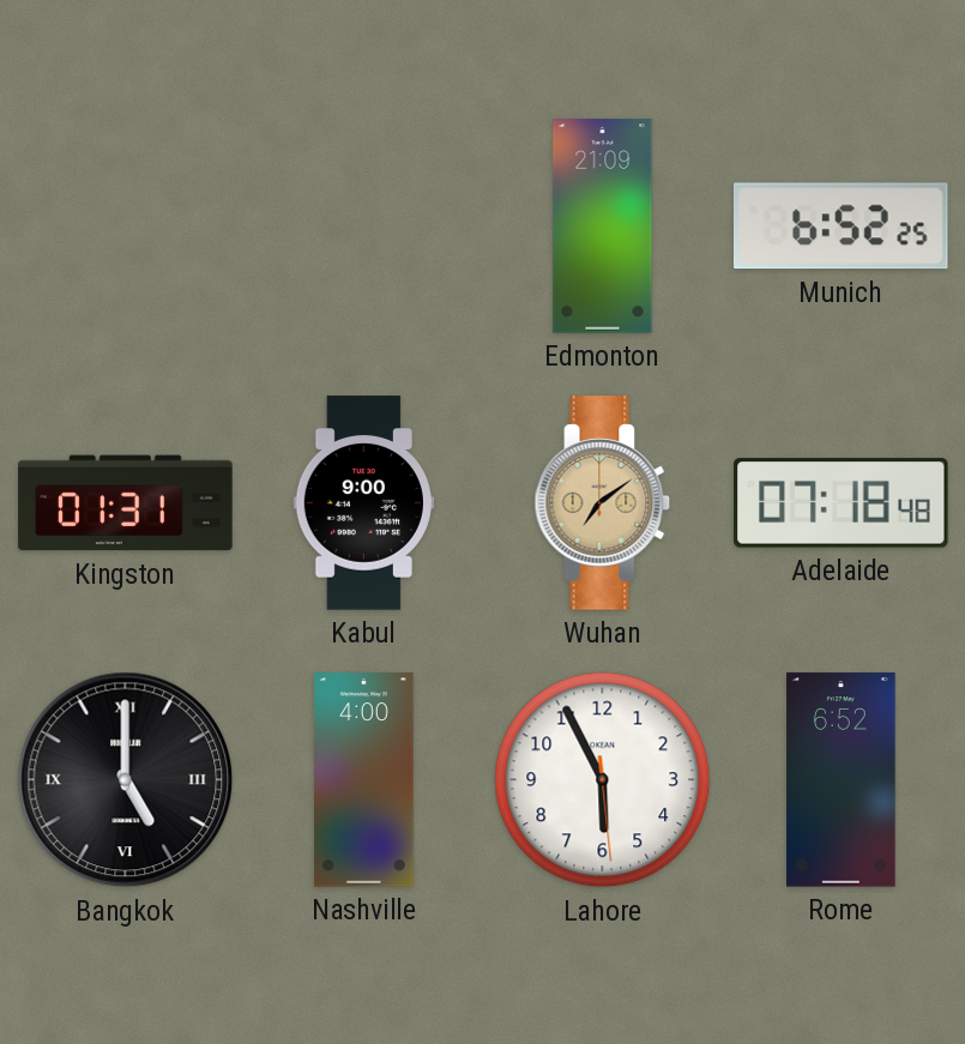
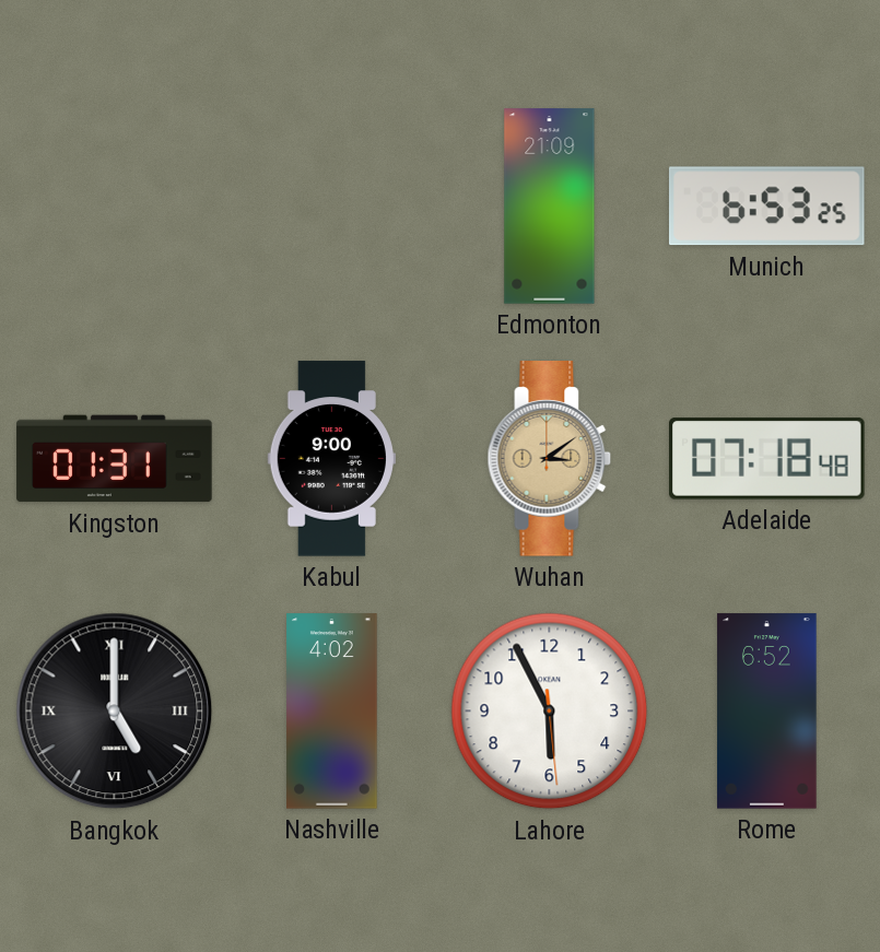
Munich: 6:52 -> 6:53
Wuhan: 7:09 -> 3:09
Nashville: 4:00 -> 4:02
